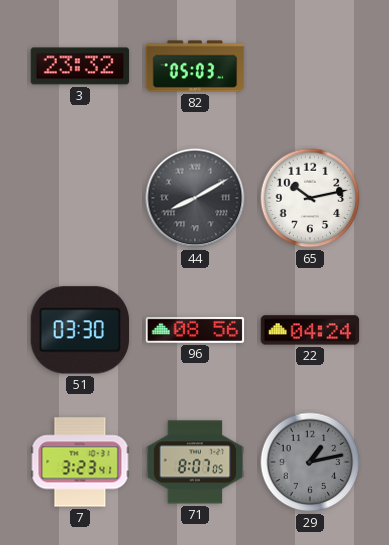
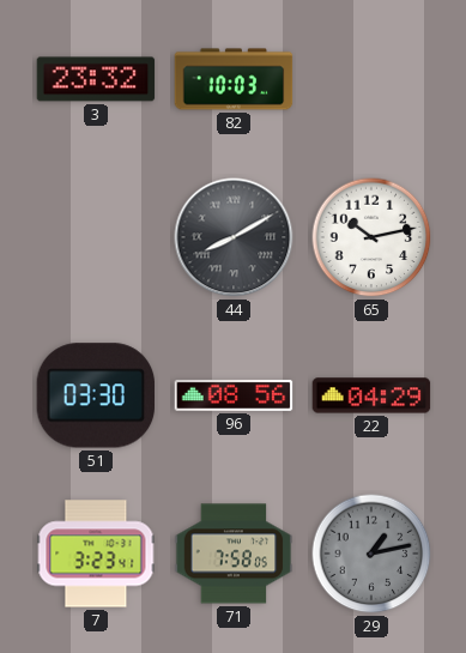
82: 05:03 -> 10:03
22: 04:24 -> 04:29
71: 8:07 -> 7:58
